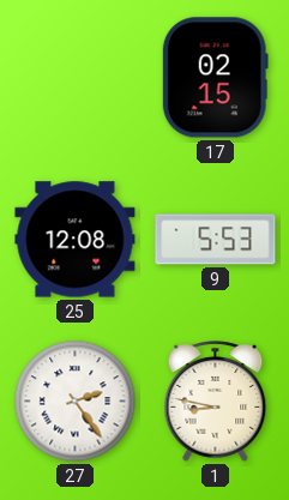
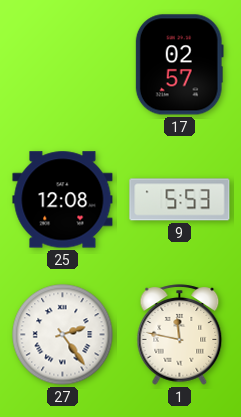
17: 02:15 -> 02:57
1: 8:47 -> 11:47
